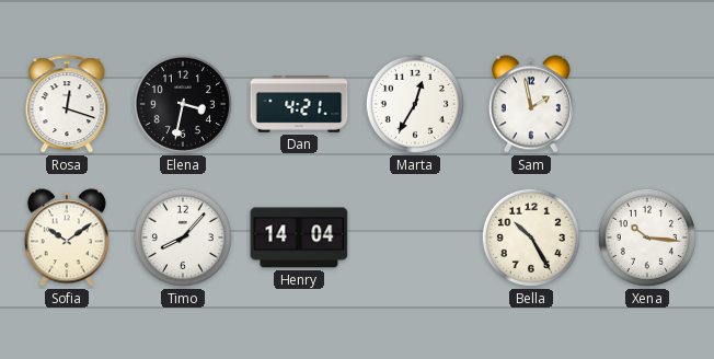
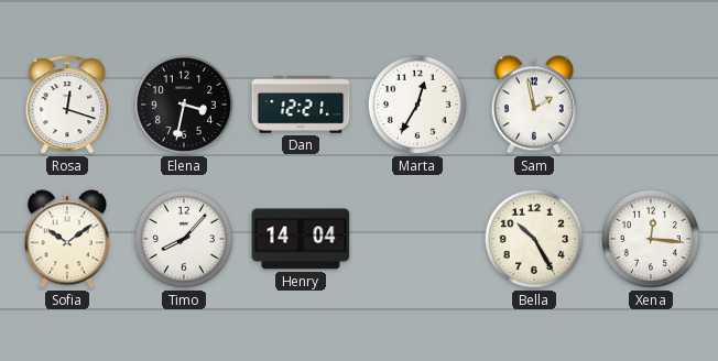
Dan: 4:21 -> 12:21
Xena: 10:16 -> 12:16
